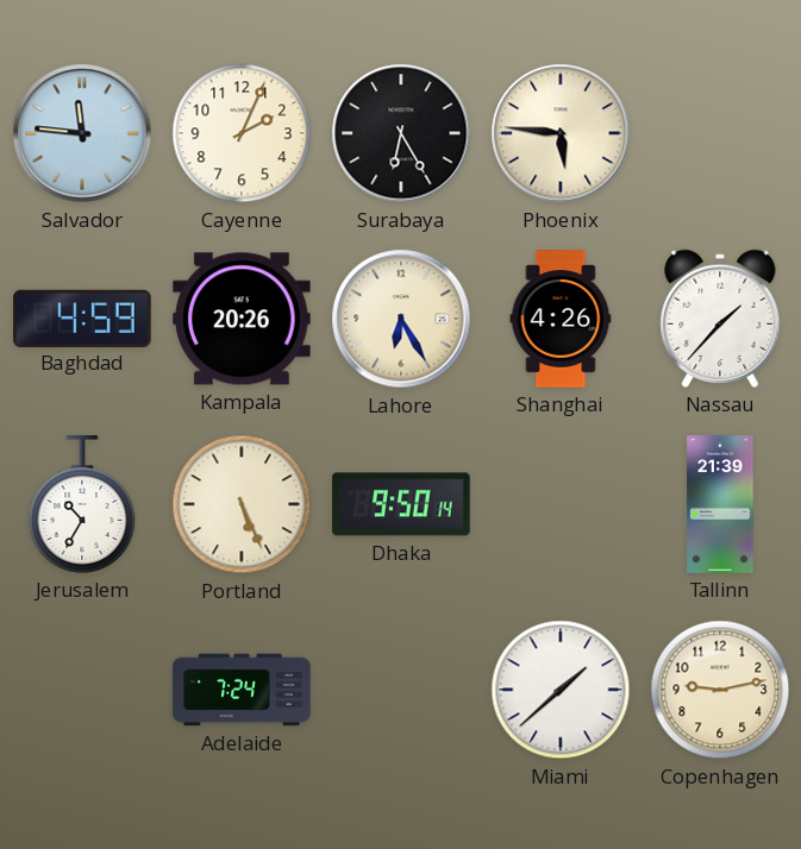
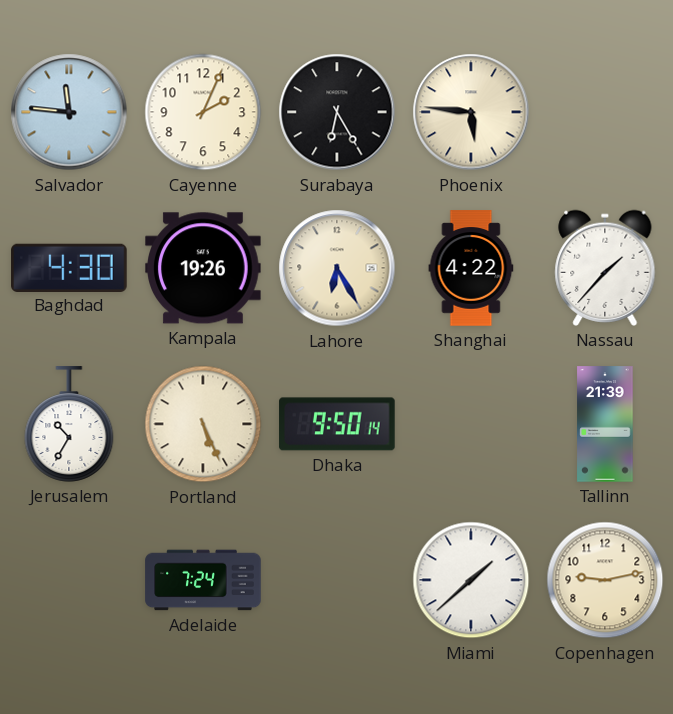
Baghdad: 4:59 -> 4:30
Kampala: 20:26 -> 19:26
Shanghai: 4:26 -> 4:22
